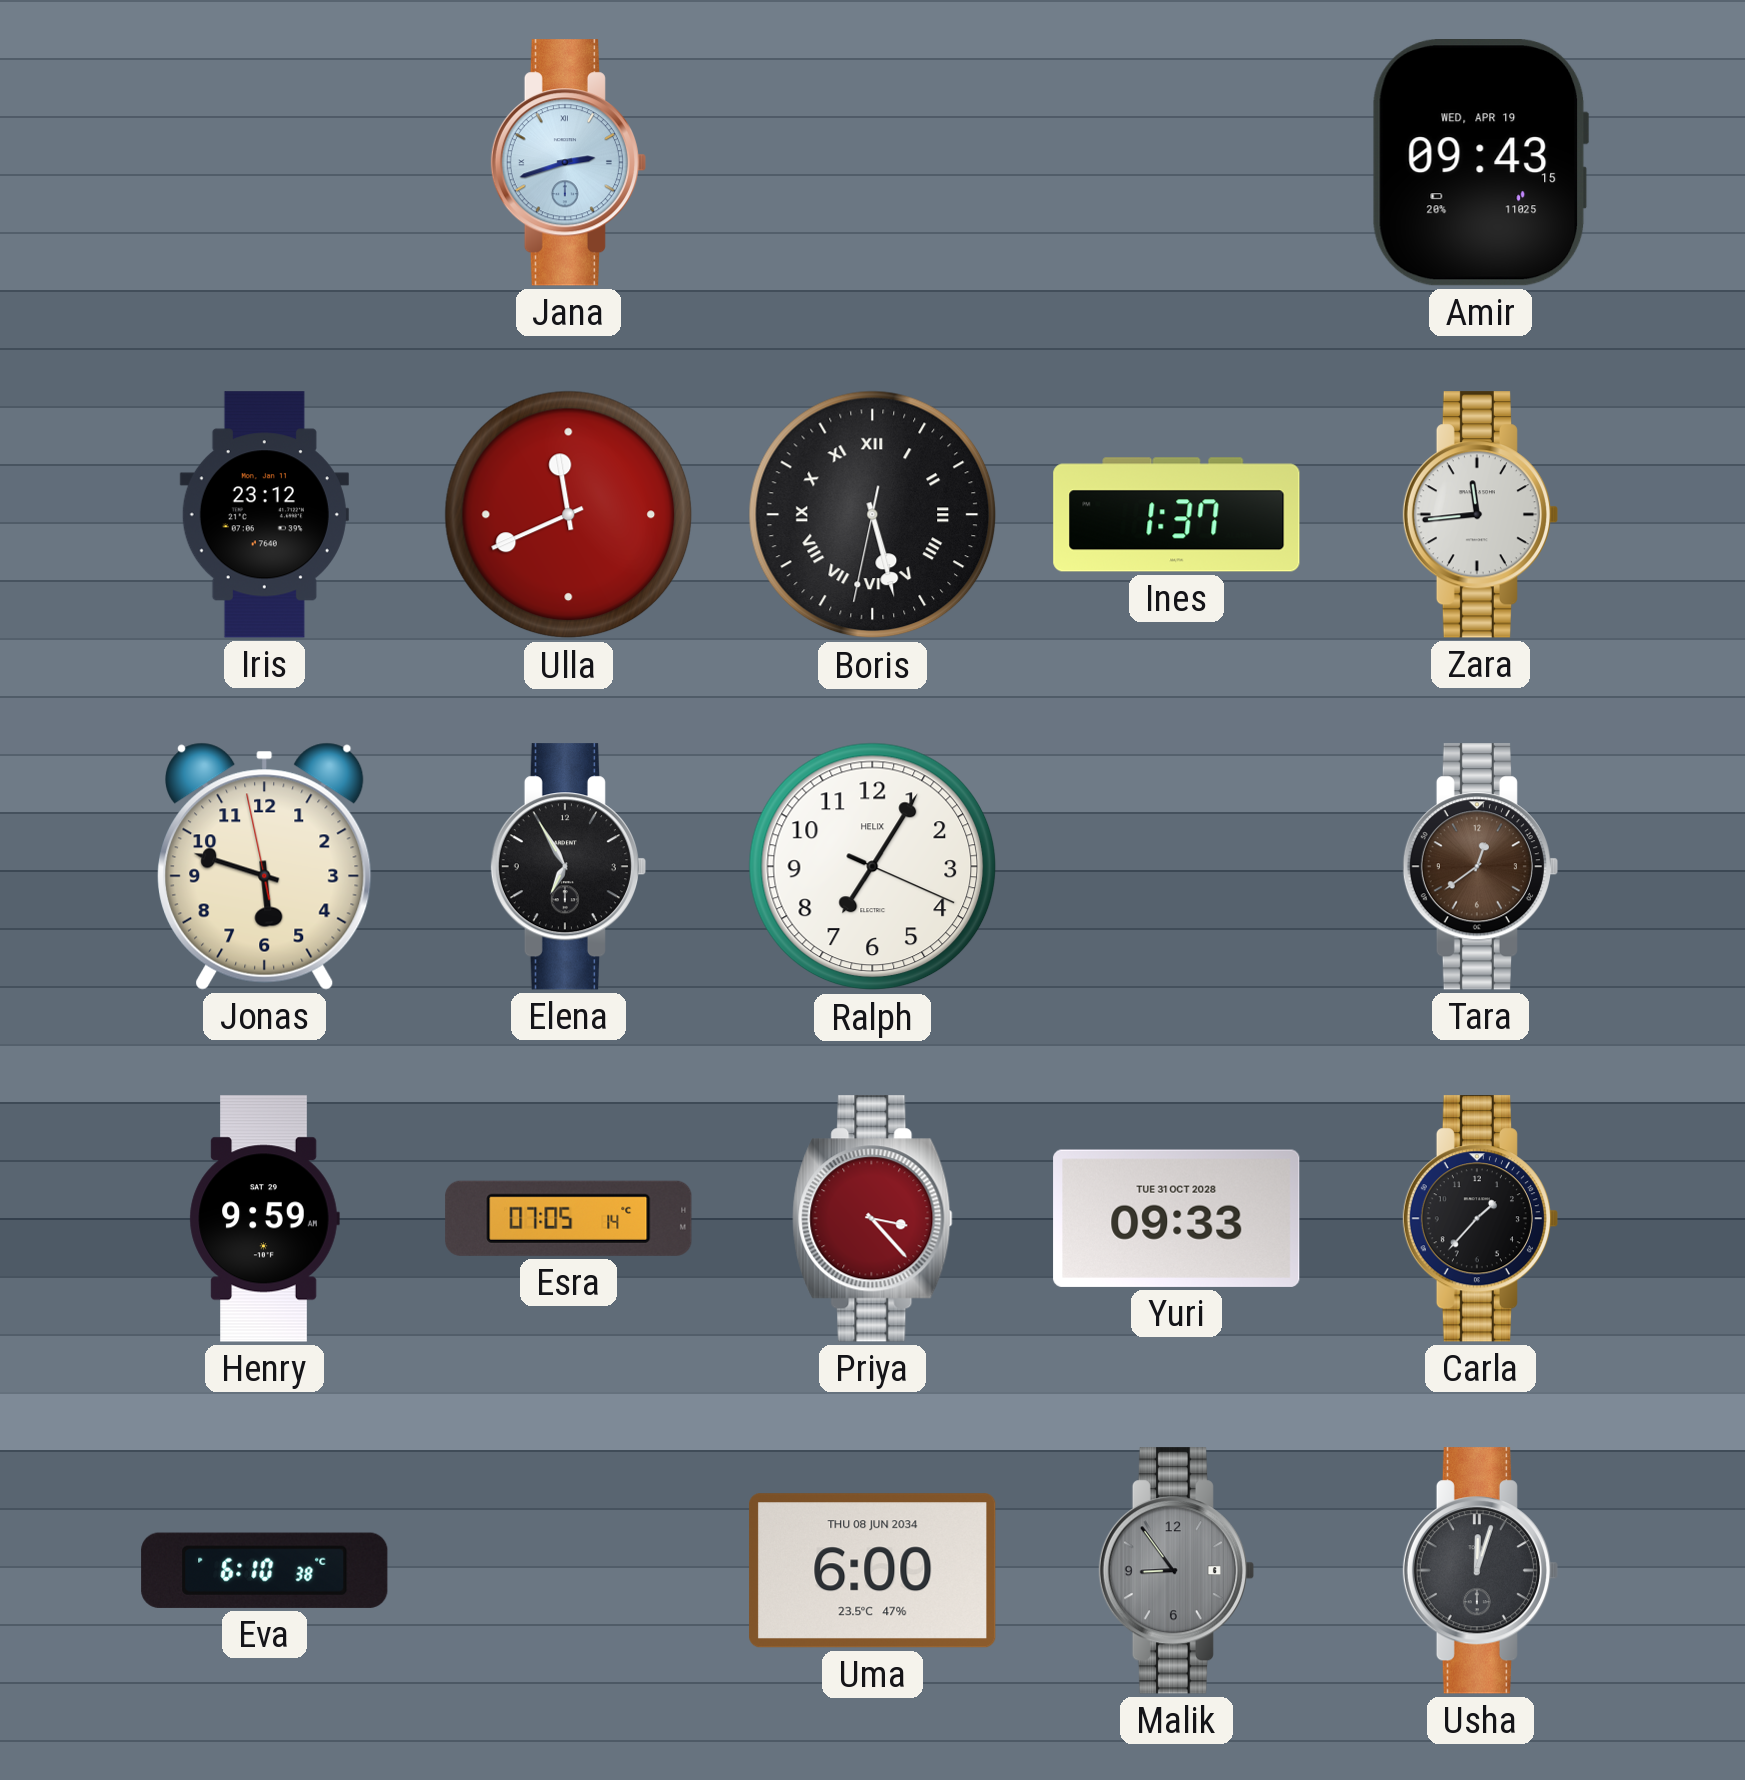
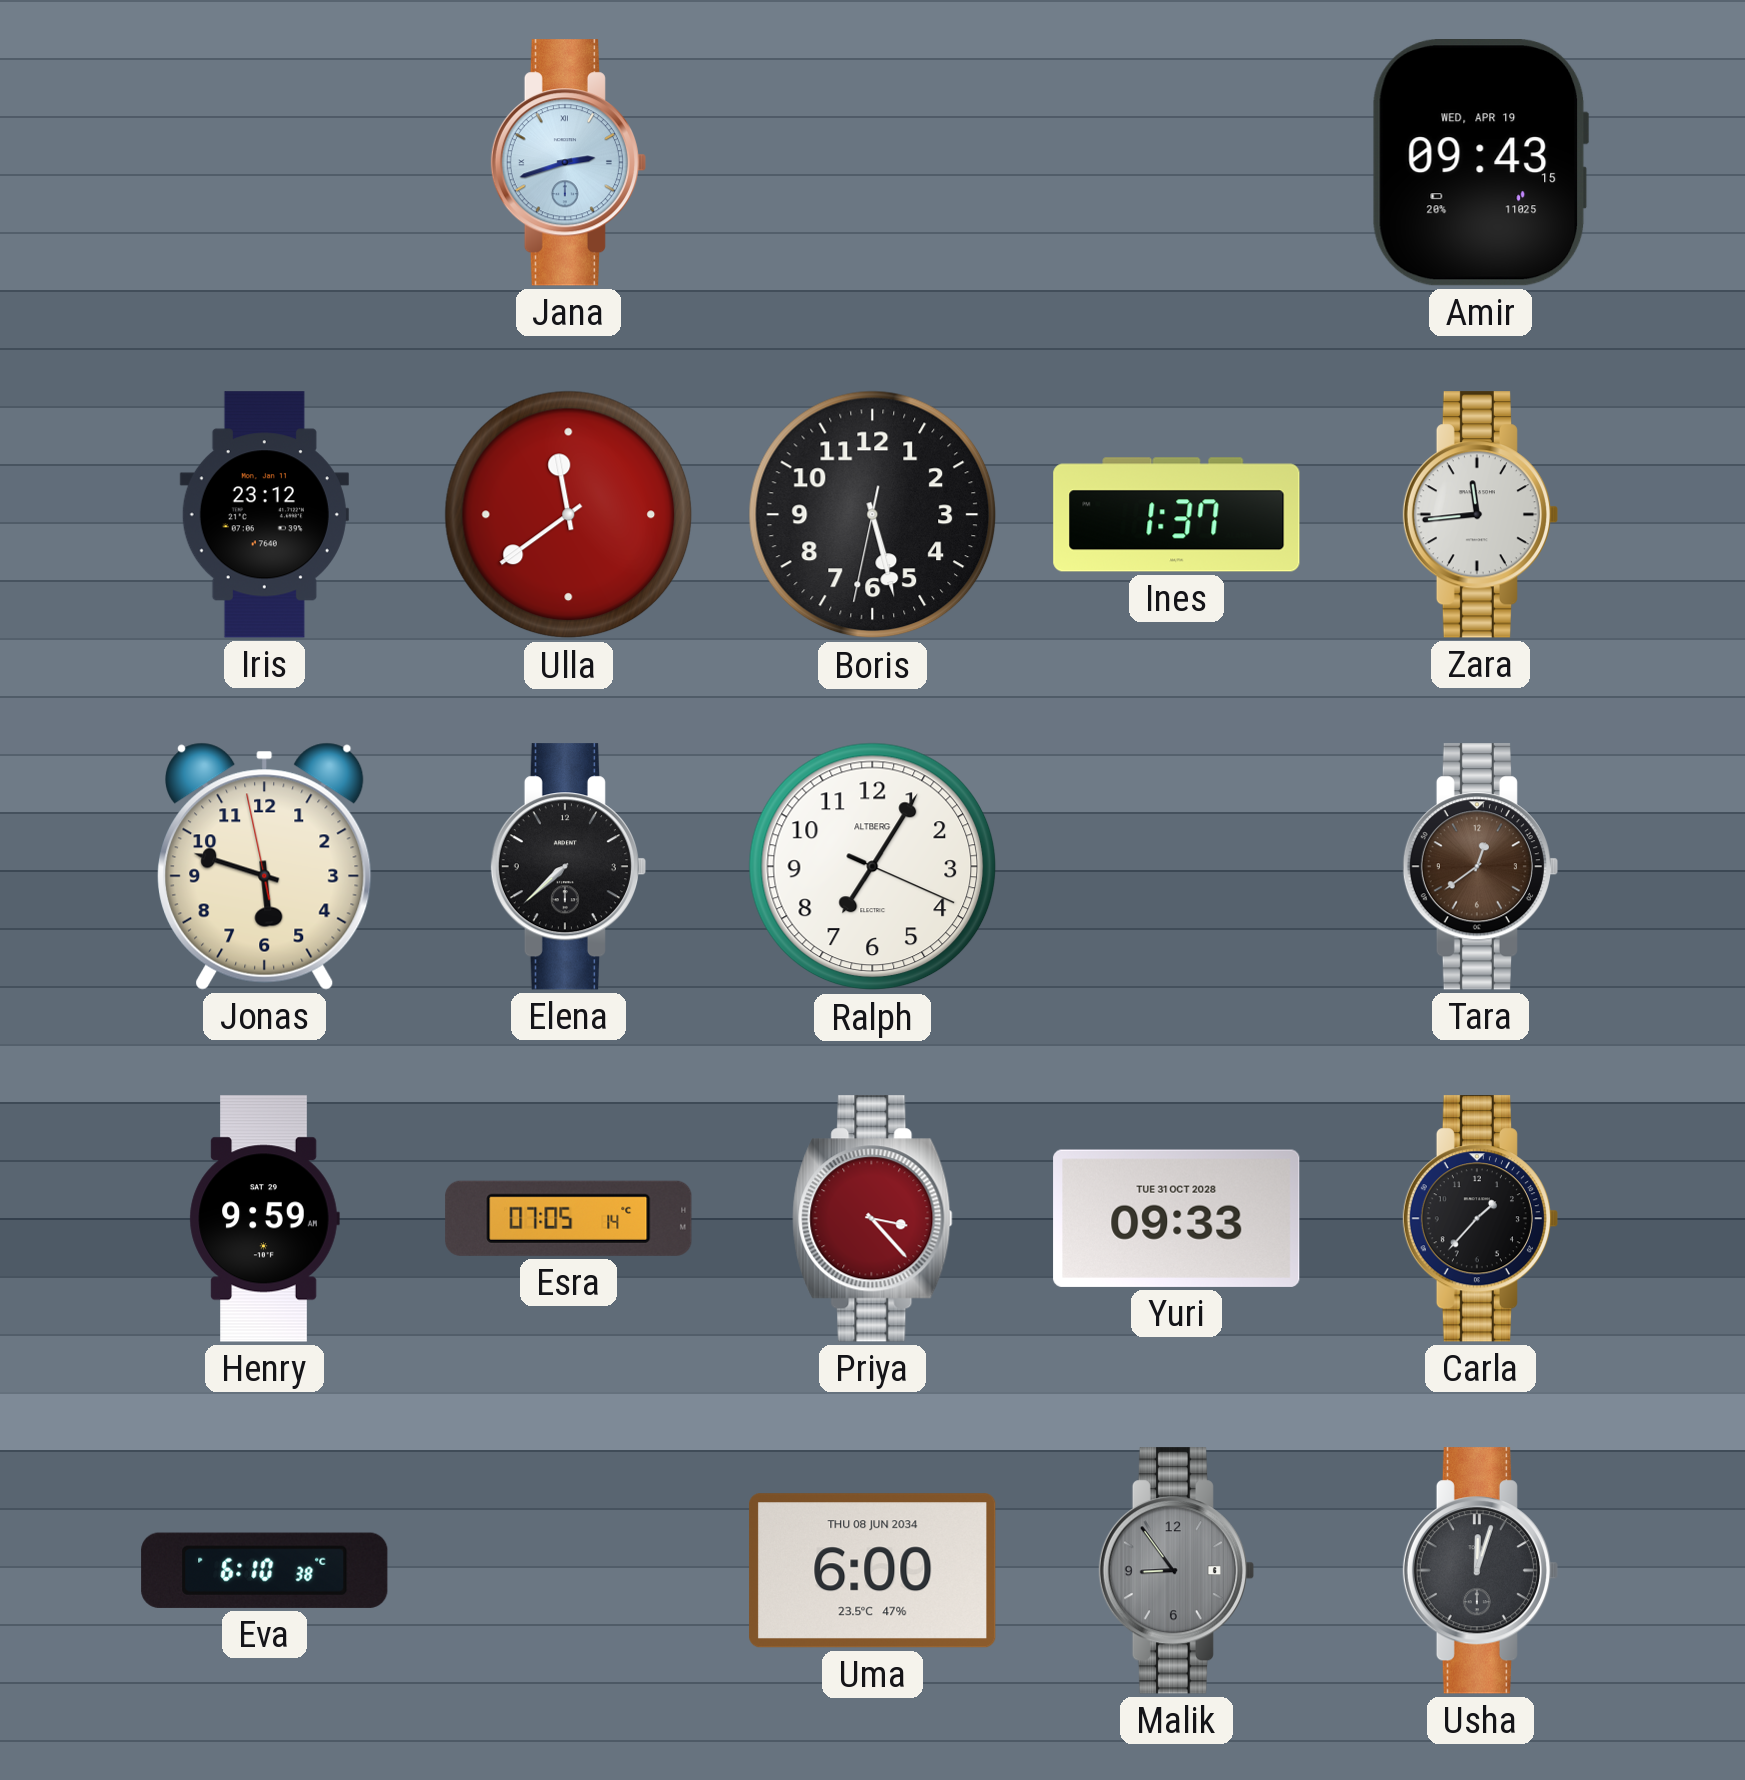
Ulla: 11:41 -> 11:39
Boris numerals: Roman -> Arabic
Elena: 6:55 -> 7:38
Ralph brand: HELIX -> ALTBERG
